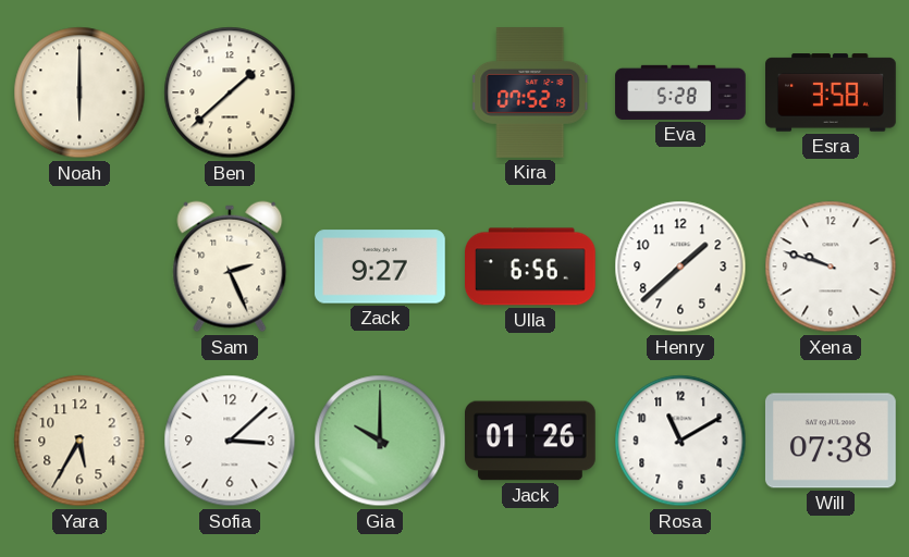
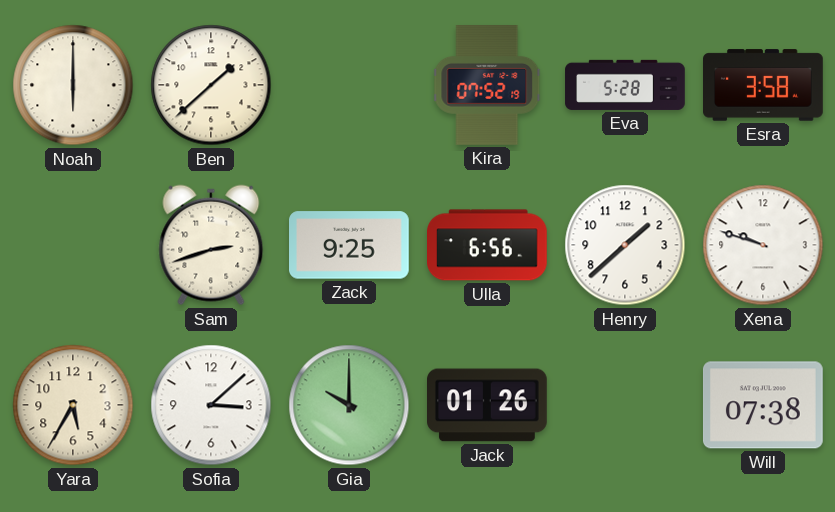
Sam: 2:26 -> 2:42
Zack: 9:27 -> 9:25
Rosa: 11:10 -> none
